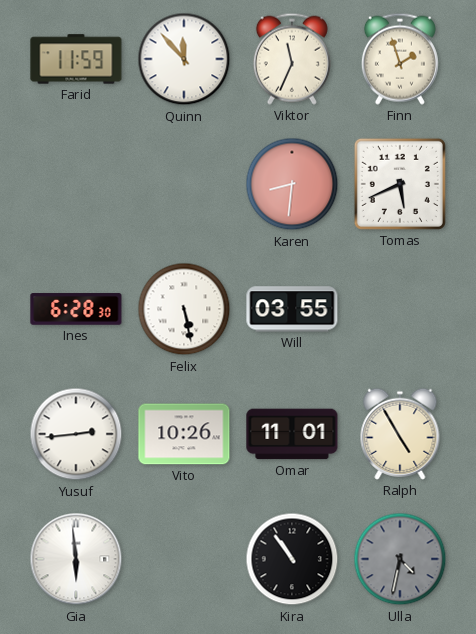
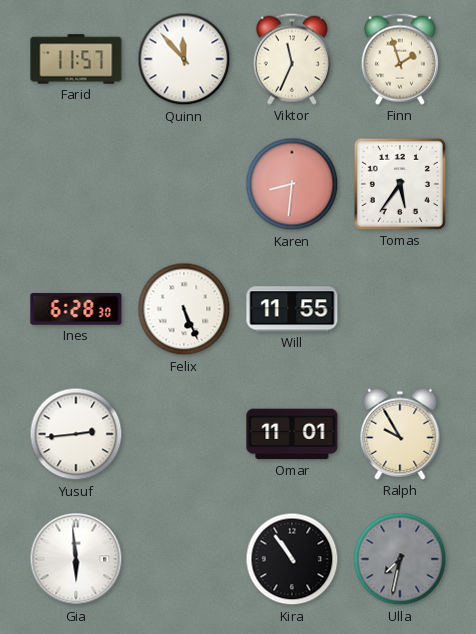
Farid: 11:59 -> 11:57
Tomas: 5:41 -> 5:36
Felix: 5:28 -> 5:26
Will: 03:55 -> 11:55
Vito: 10:26 -> none
Ralph: 4:55 -> 9:55
Ulla: 4:32 -> 7:32
